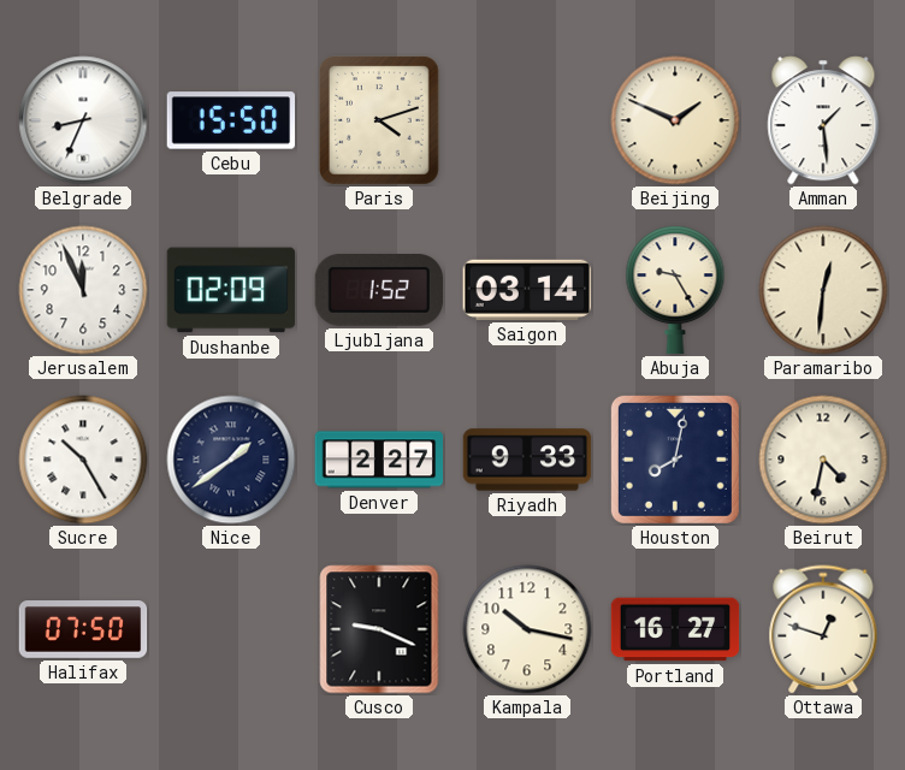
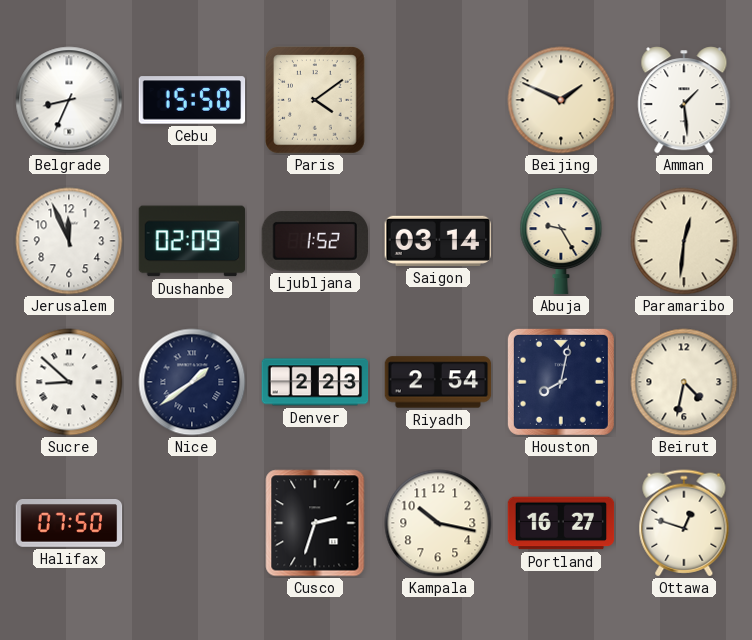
Paris: 4:12 -> 4:09
Sucre: 10:25 -> 8:52
Denver: 2:27 -> 2:23
Riyadh: 9:33 -> 2:54
Cusco: 9:19 -> 2:33
